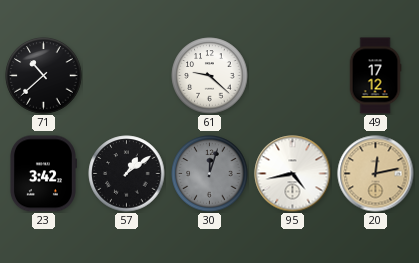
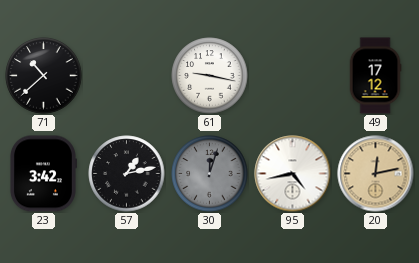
61: 9:22 -> 9:17
57: 1:09 -> 1:13
